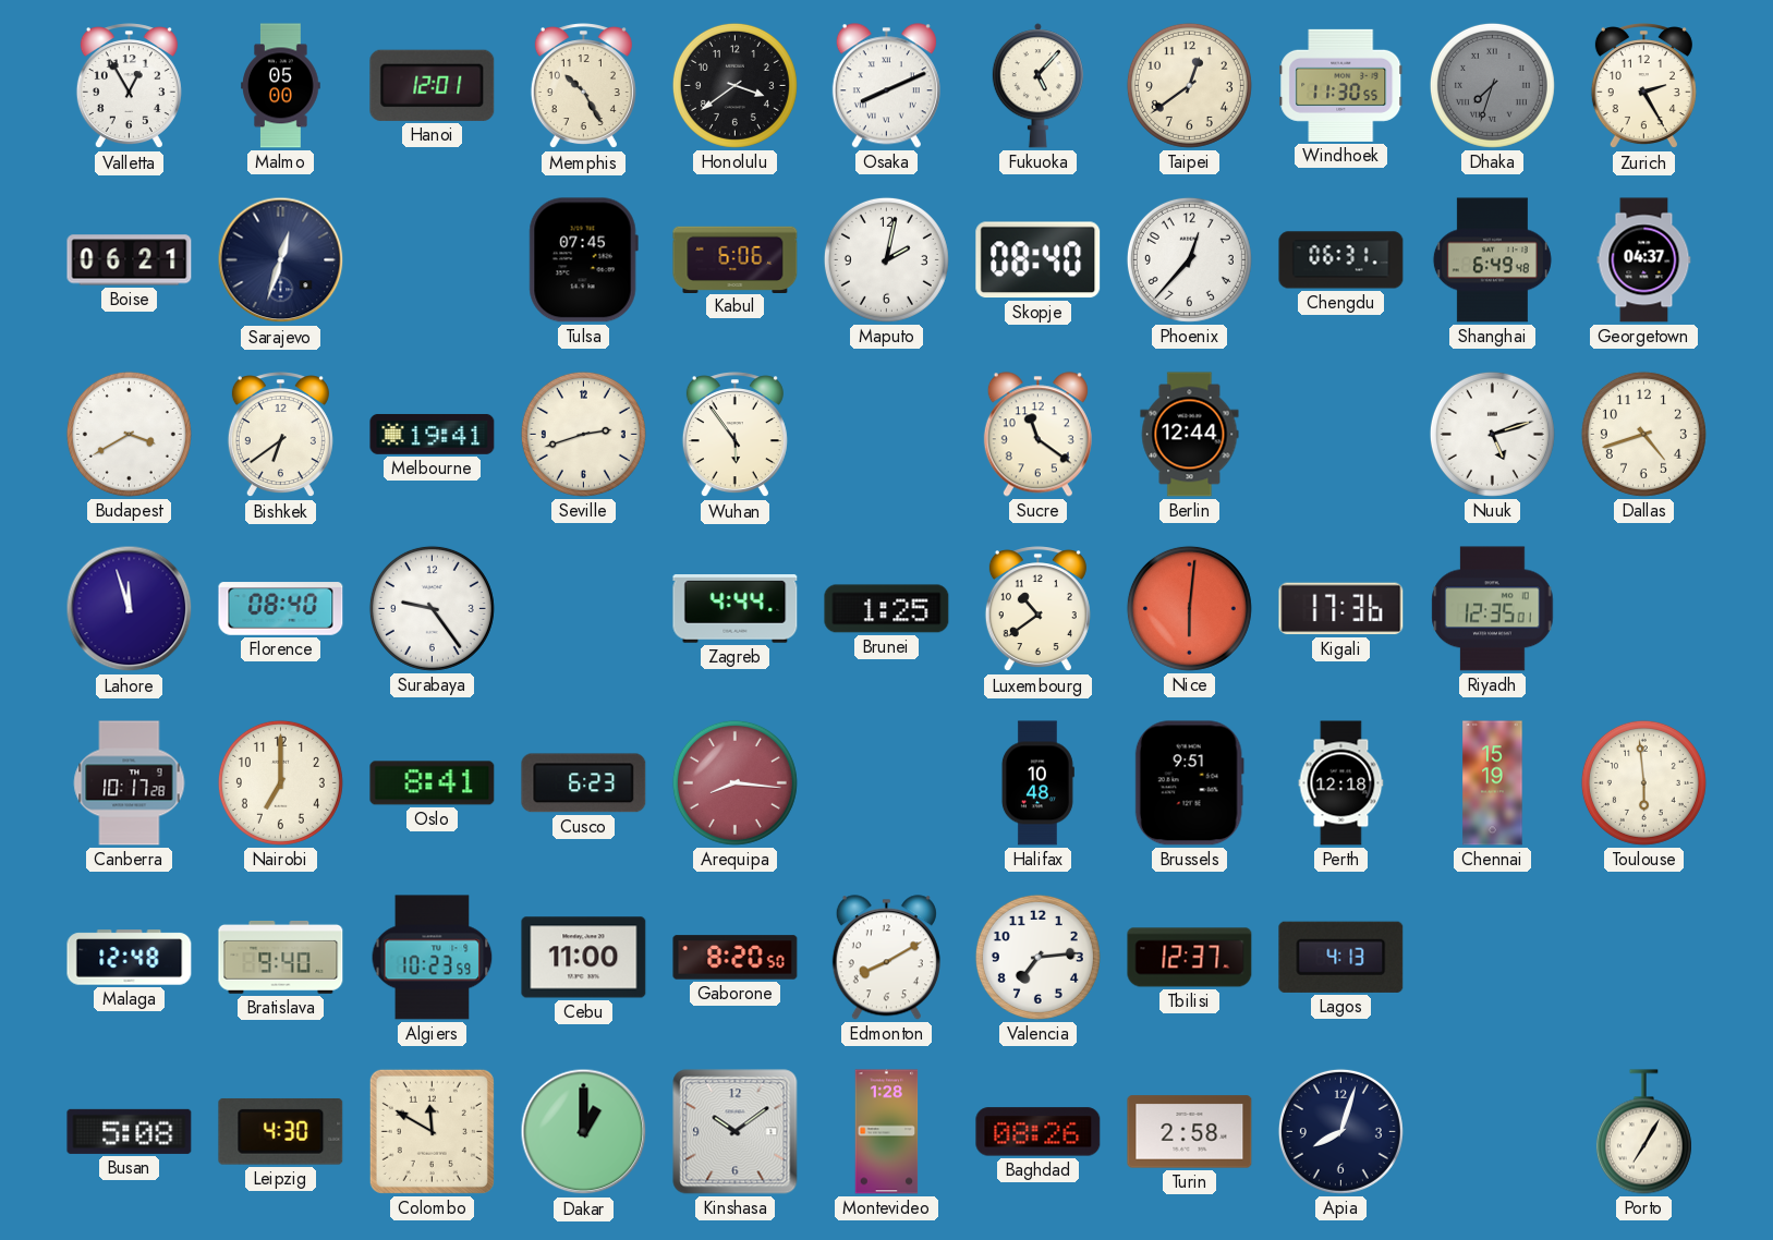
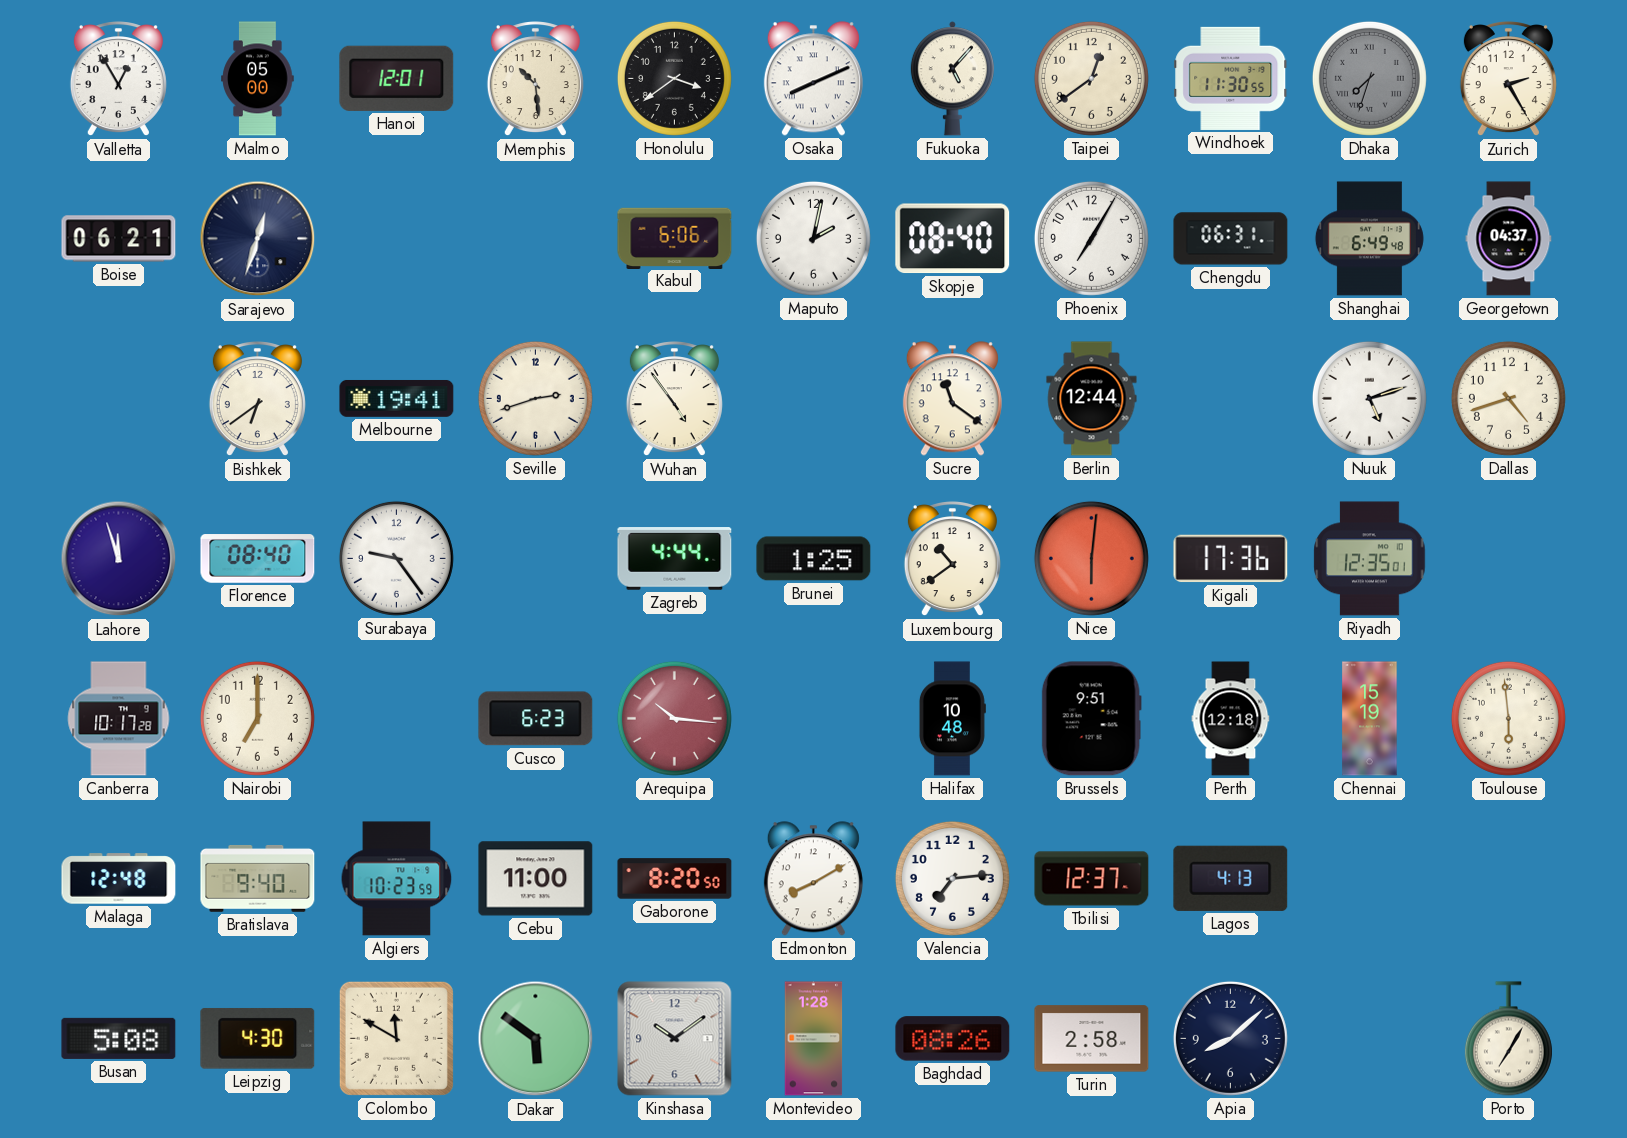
Memphis: 10:25 -> 10:29
Tulsa: 07:45 -> none
Phoenix: 12:37 -> 7:05
Budapest: 3:40 -> none
Wuhan: 5:54 -> 4:54
Oslo: 8:41 -> none
Arequipa: 8:16 -> 10:16
Dakar: 1:00 -> 5:51
Apia: 8:03 -> 8:08
